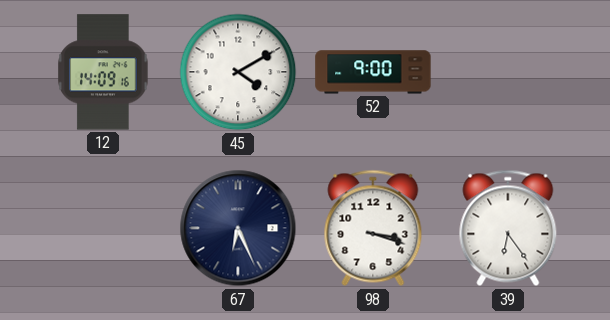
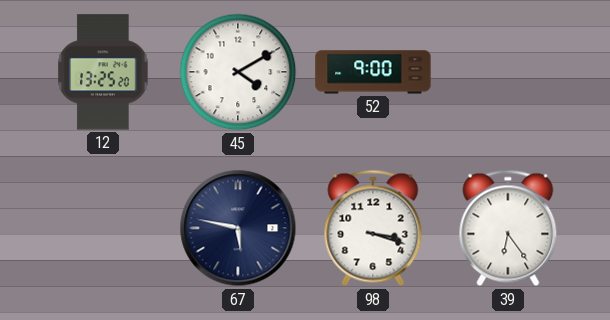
12: 14:09 -> 13:25
67: 6:26 -> 5:47
